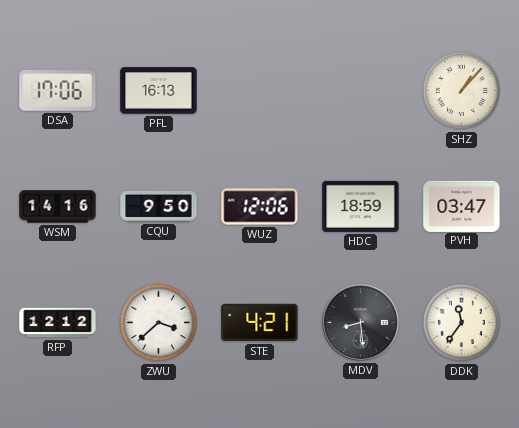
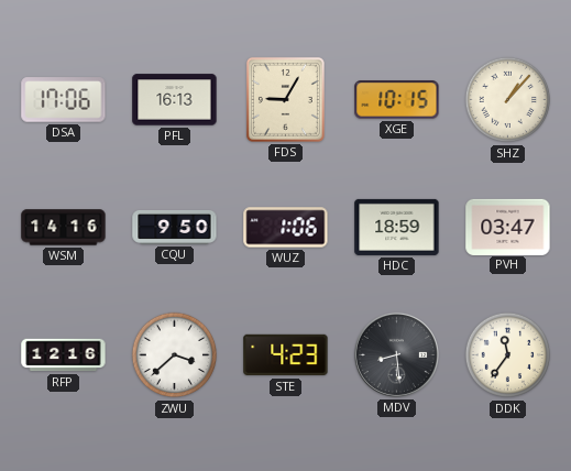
FDS: none -> 9:05
XGE: none -> 10:15
WUZ: 12:06 -> 1:06
RFP: 12:12 -> 12:16
STE: 4:21 -> 4:23
